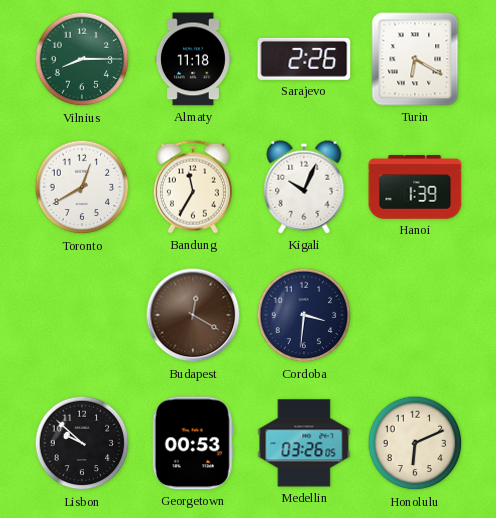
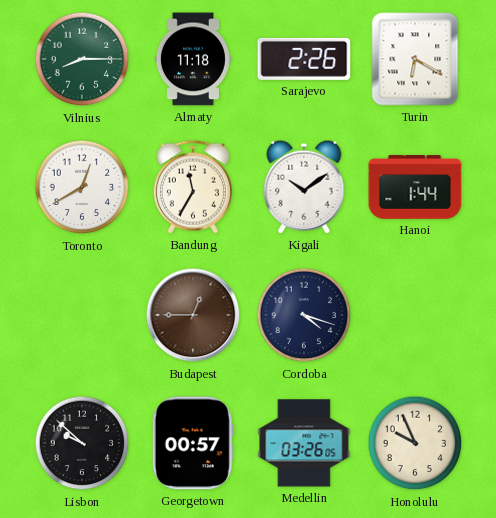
Kigali: 10:04 -> 10:09
Hanoi: 1:39 -> 1:44
Budapest: 12:20 -> 12:45
Cordoba: 3:31 -> 4:18
Georgetown: 00:53 -> 00:57
Honolulu: 6:11 -> 9:56
